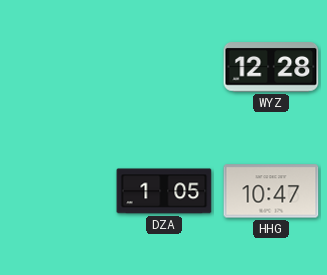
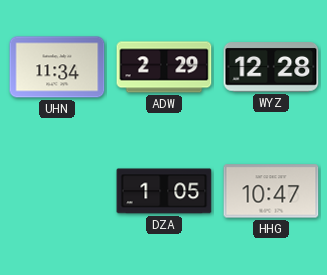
UHN: none -> 11:34
ADW: none -> 2:29
